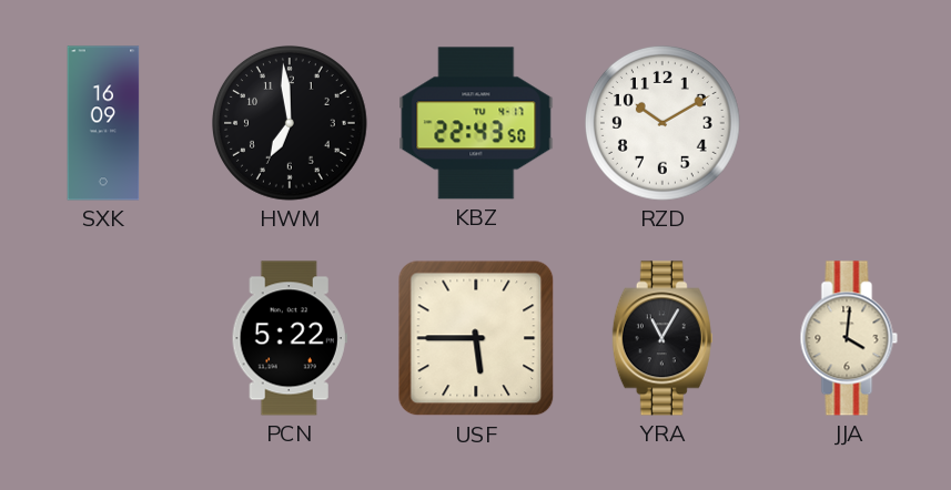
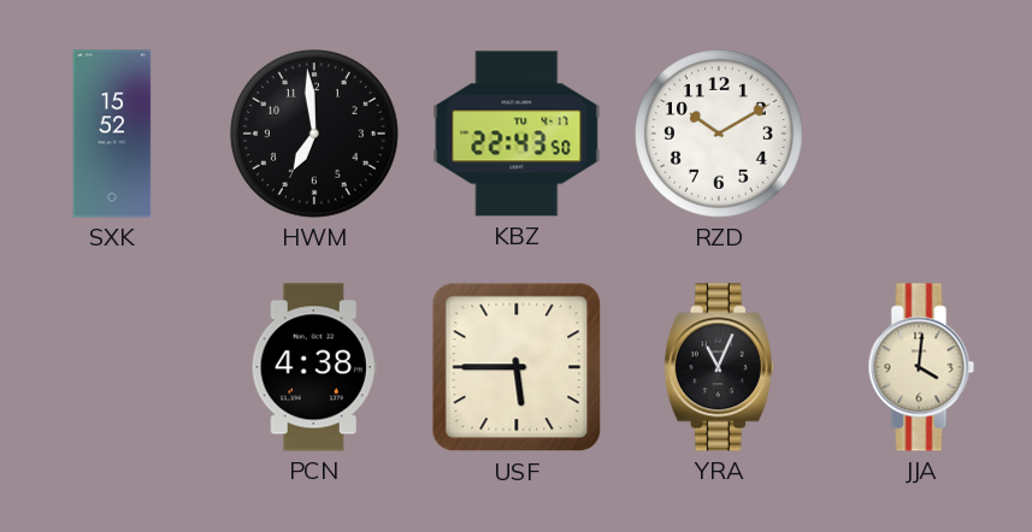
SXK: 16:09 -> 15:52
PCN: 5:22 -> 4:38
YRA: 11:05 -> 11:04
